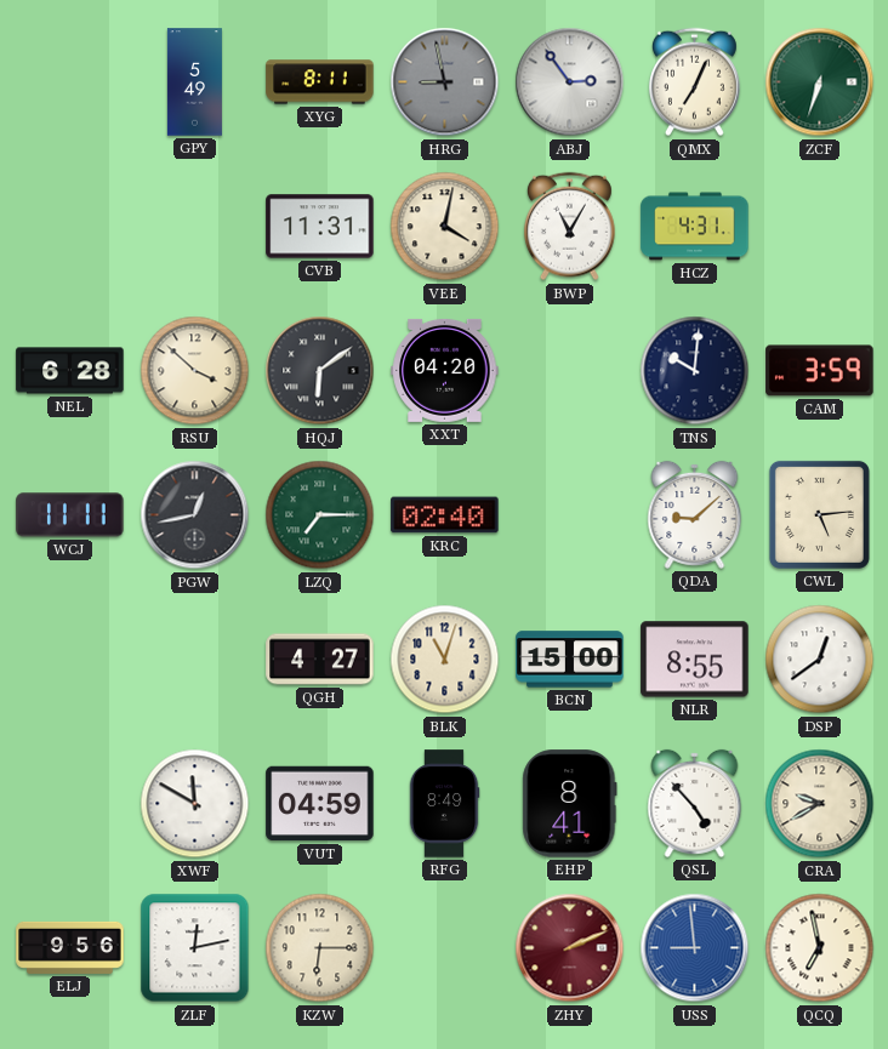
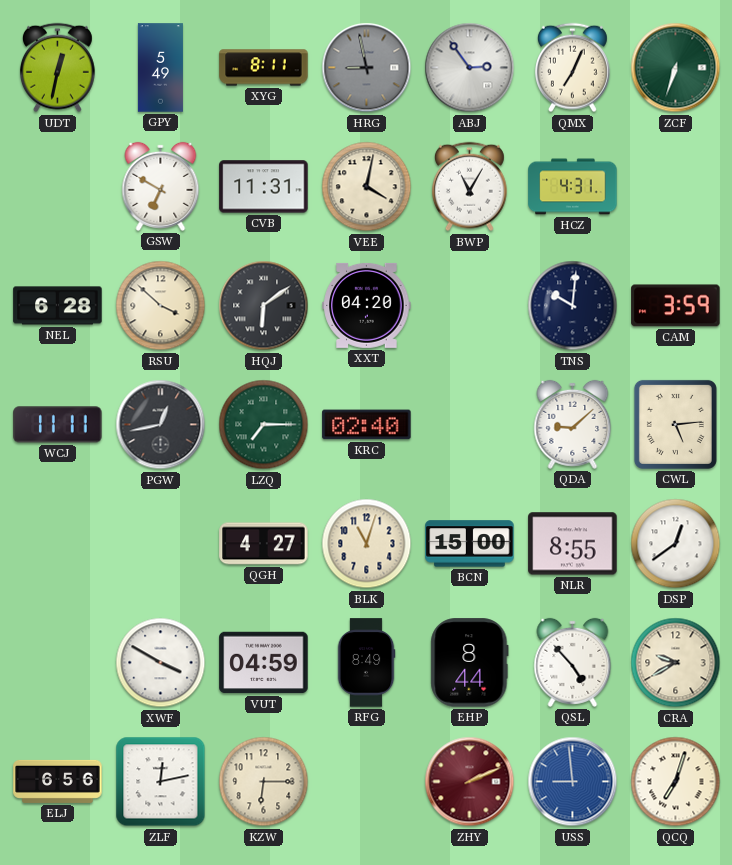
UDT: none -> 12:32
GSW: none -> 6:50
XWF: 11:50 -> 3:50
EHP: 8:41 -> 8:44
ELJ: 9:56 -> 6:56
QCQ: 6:58 -> 7:03
